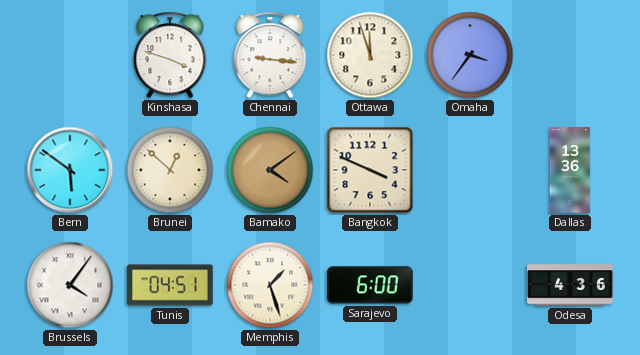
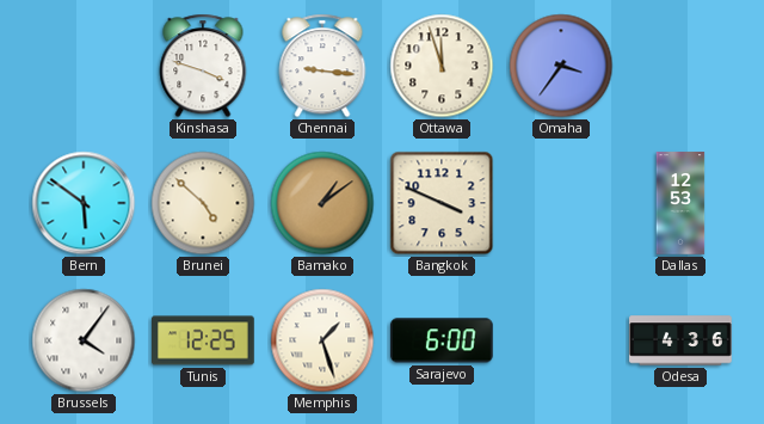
Brunei: 12:52 -> 4:52
Bamako: 4:09 -> 1:09
Dallas: 13:36 -> 12:53
Tunis: 04:51 -> 12:25
